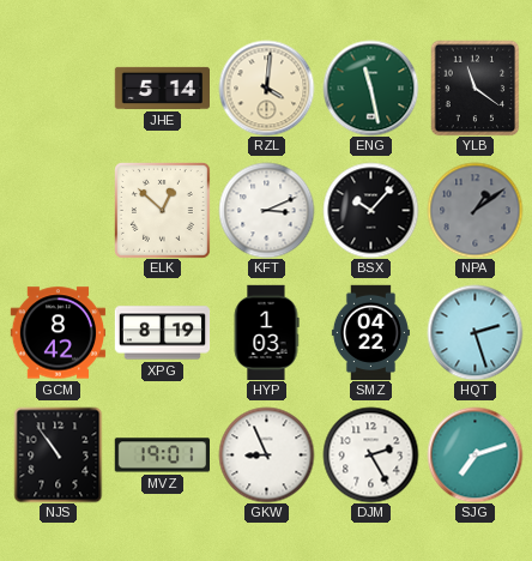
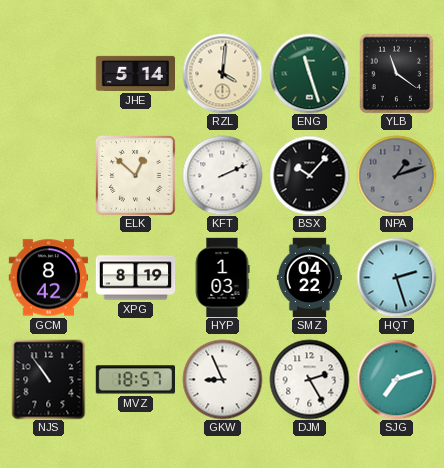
ENG: 11:28 -> 11:27
KFT: 3:11 -> 2:11
NPA: 1:09 -> 1:12
MVZ: 19:01 -> 18:57
